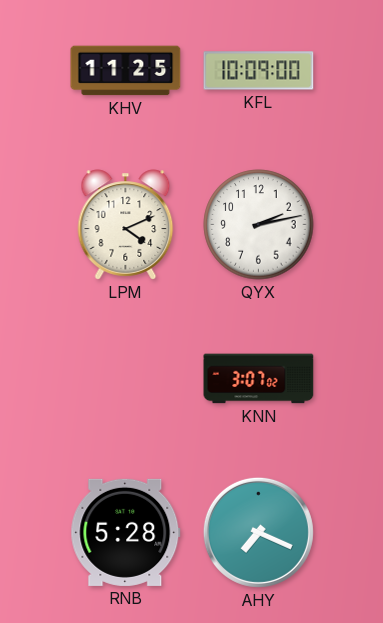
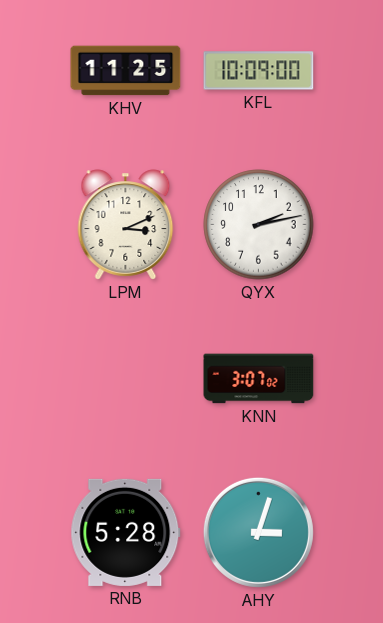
LPM: 4:11 -> 3:11
AHY: 7:19 -> 3:03
